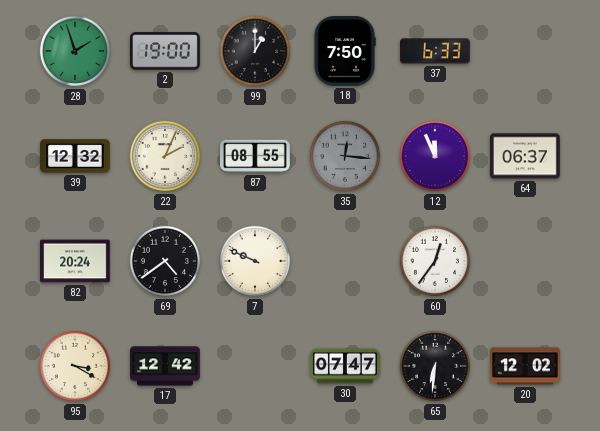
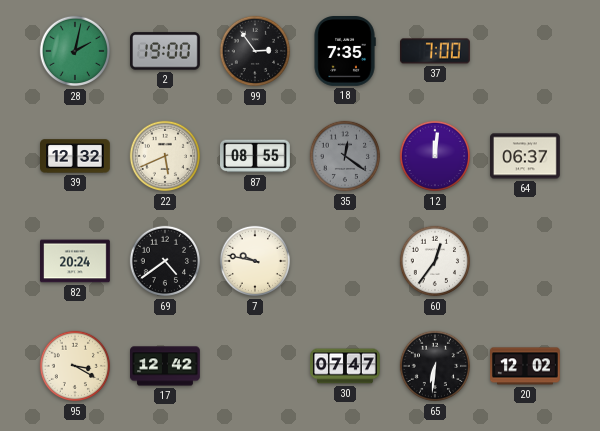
28: 1:57 -> 2:02
99: 1:00 -> 2:54
18: 7:50 -> 7:35
37: 6:33 -> 7:00
22: 2:04 -> 5:41
35: 12:16 -> 12:21
12: 11:56 -> 12:01
7: 9:49 -> 9:47
